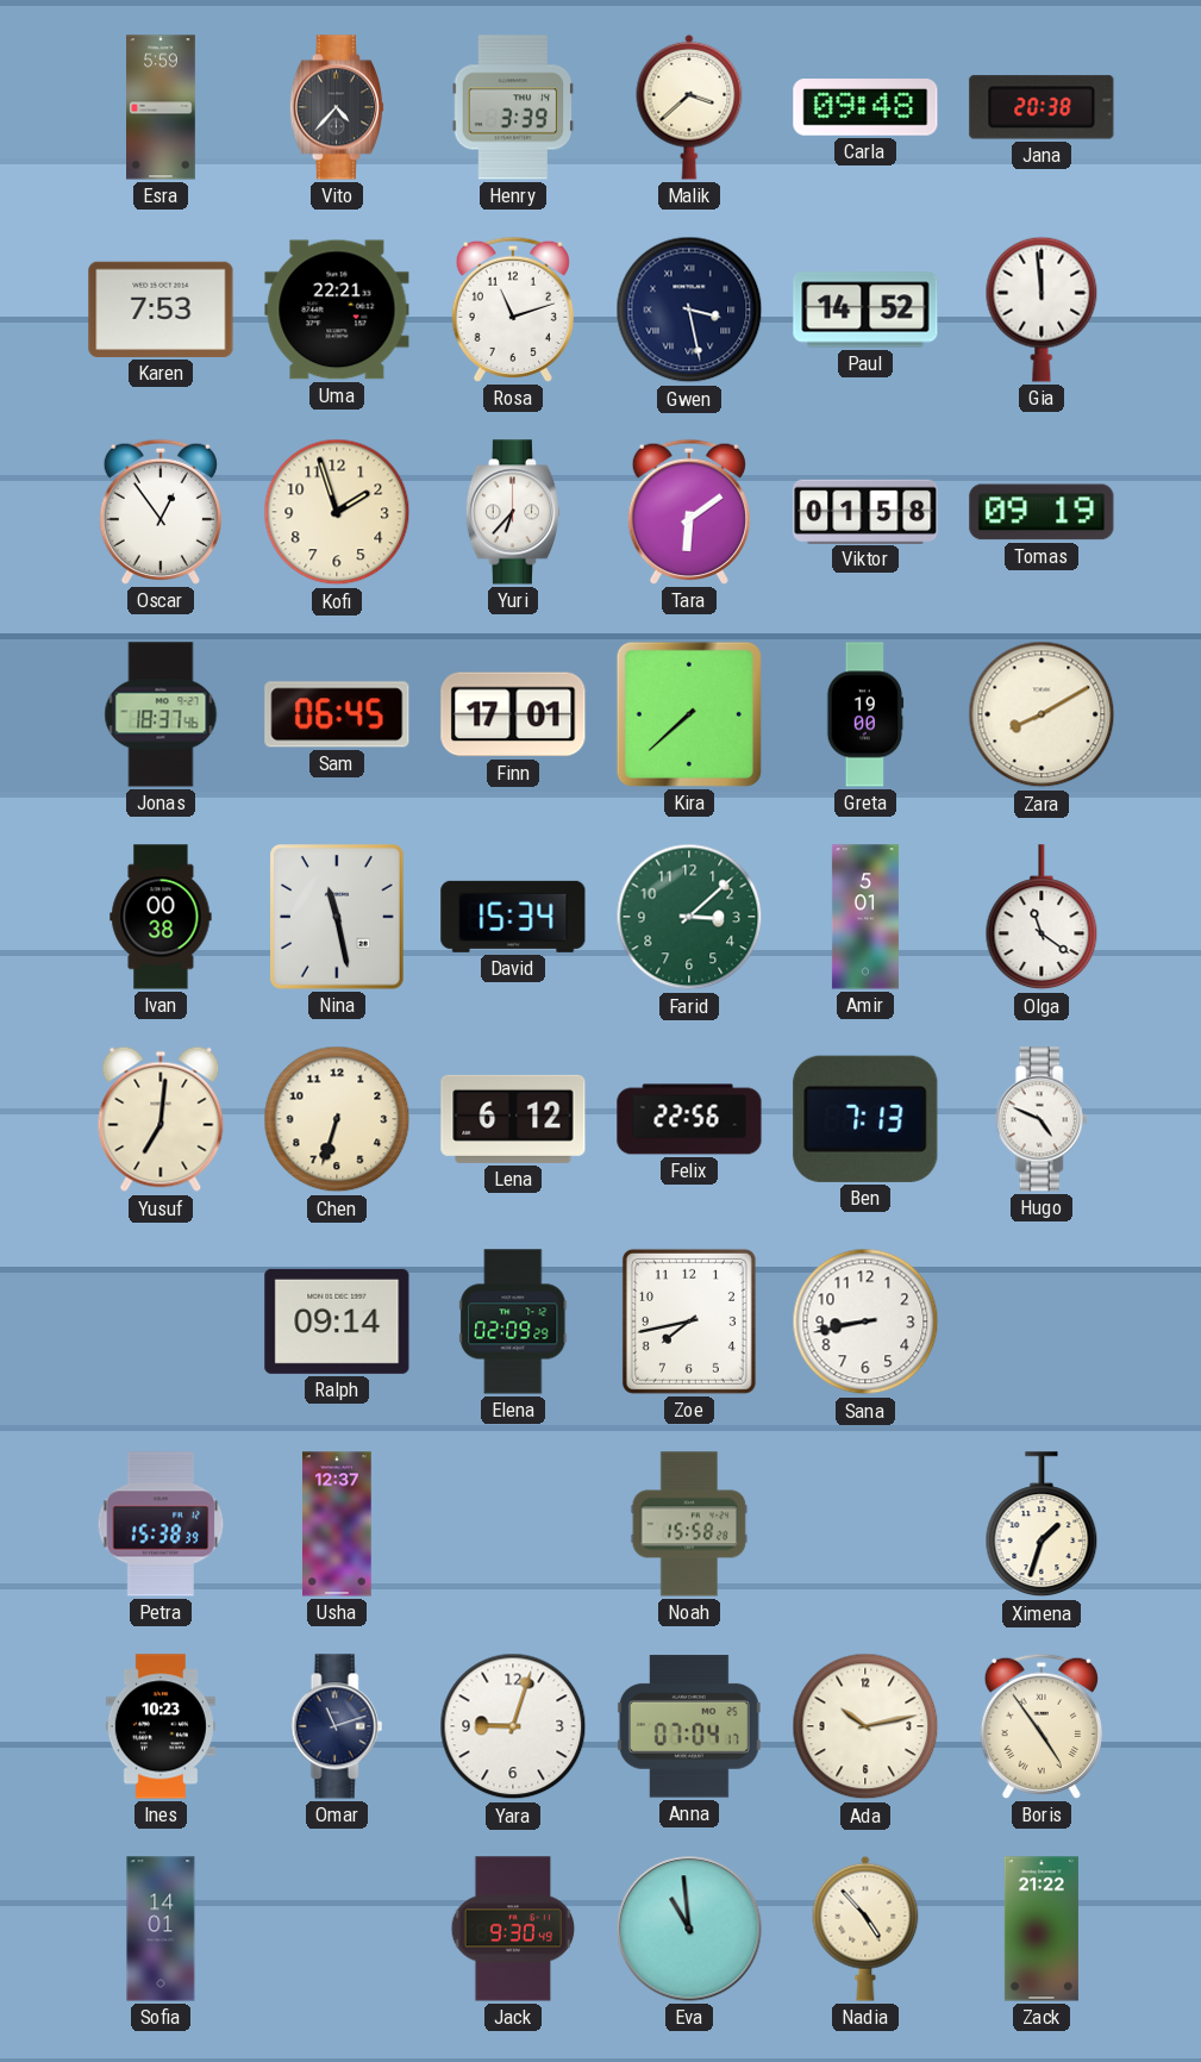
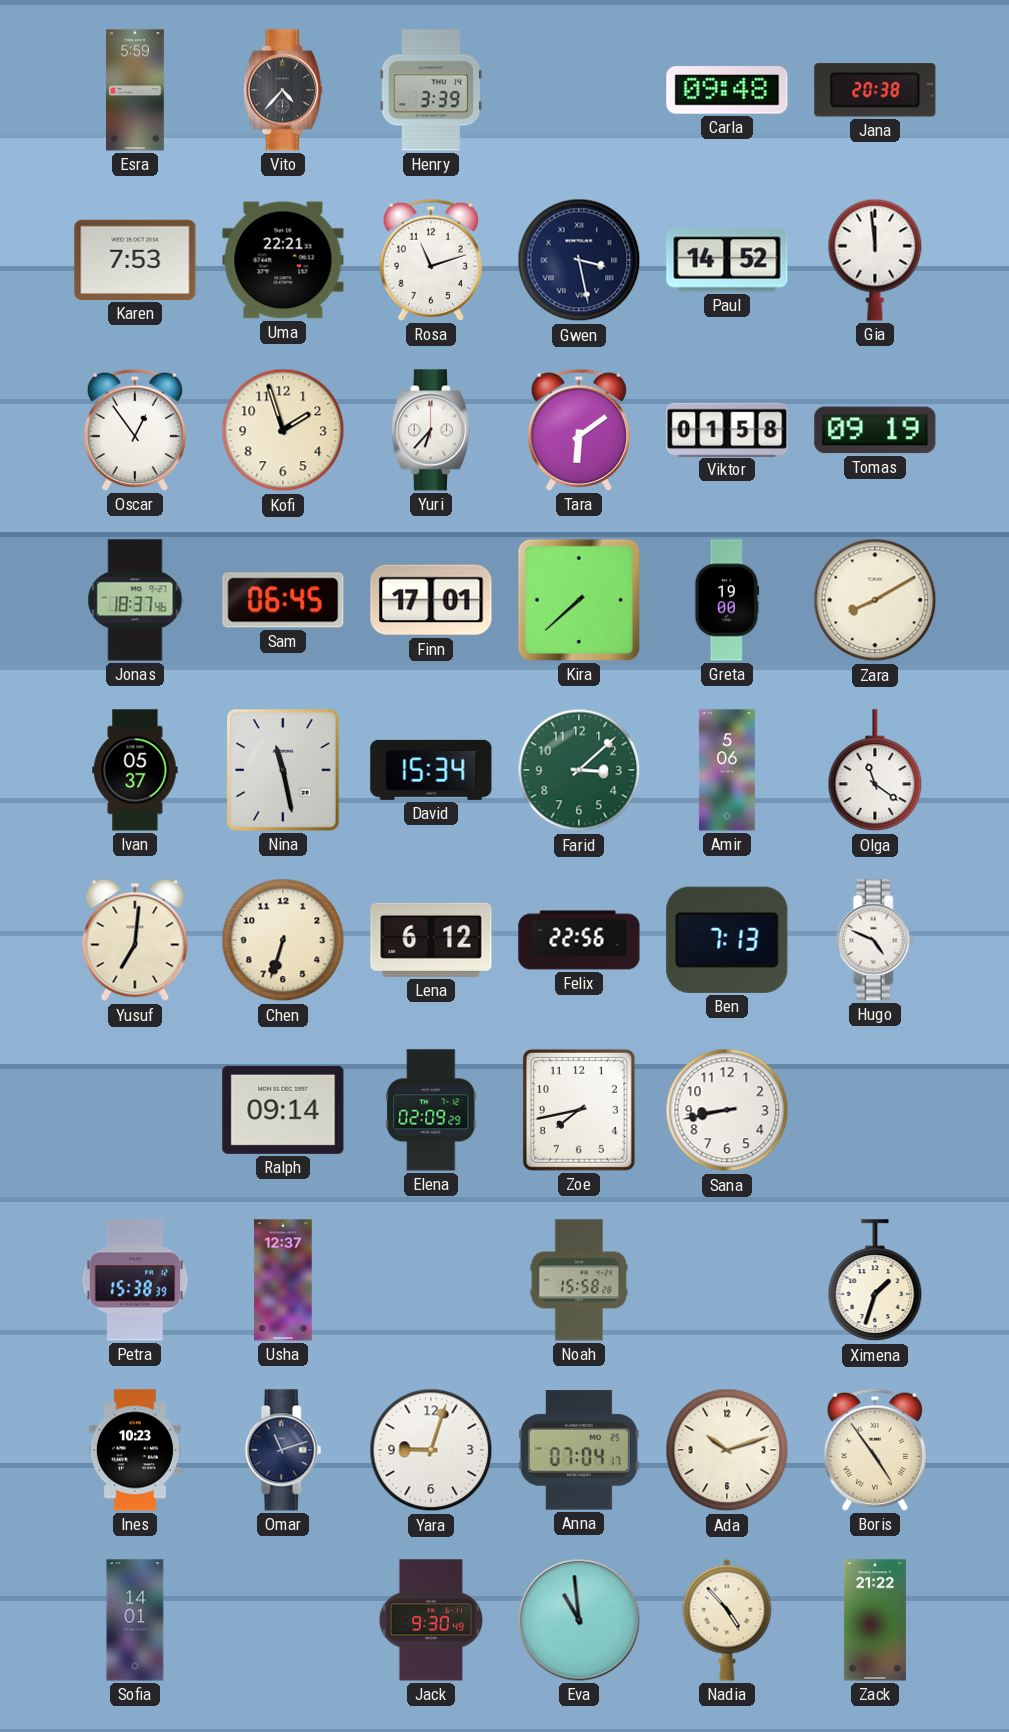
Malik: 3:38 -> none
Ivan: 00:38 -> 05:37
Amir: 5:01 -> 5:06
Ada: 10:13 -> 10:12
